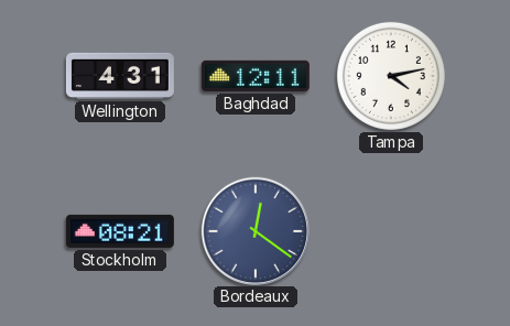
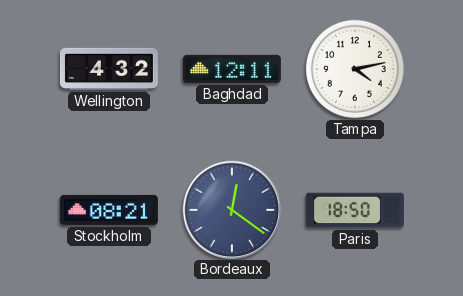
Wellington: 4:31 -> 4:32
Paris: none -> 18:50
